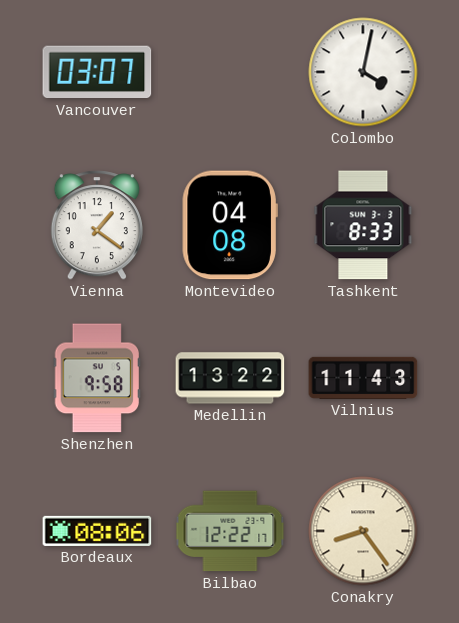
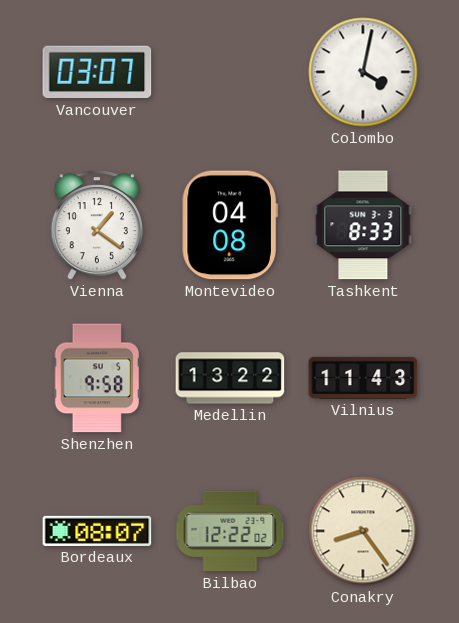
Bordeaux: 08:06 -> 08:07
Bilbao: 12:22:17 -> 12:22:02
